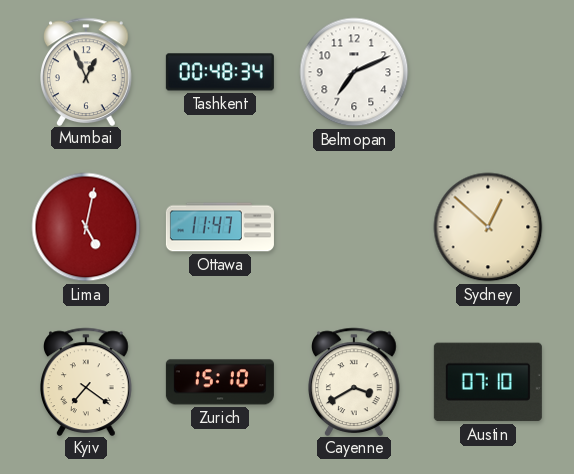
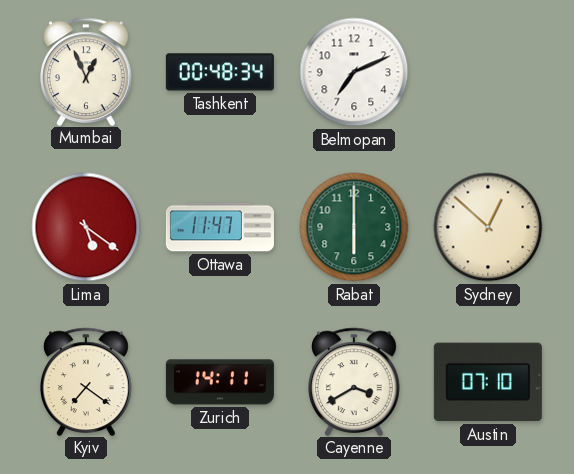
Lima: 5:02 -> 5:21
Rabat: none -> 6:00
Zurich: 15:10 -> 14:11
